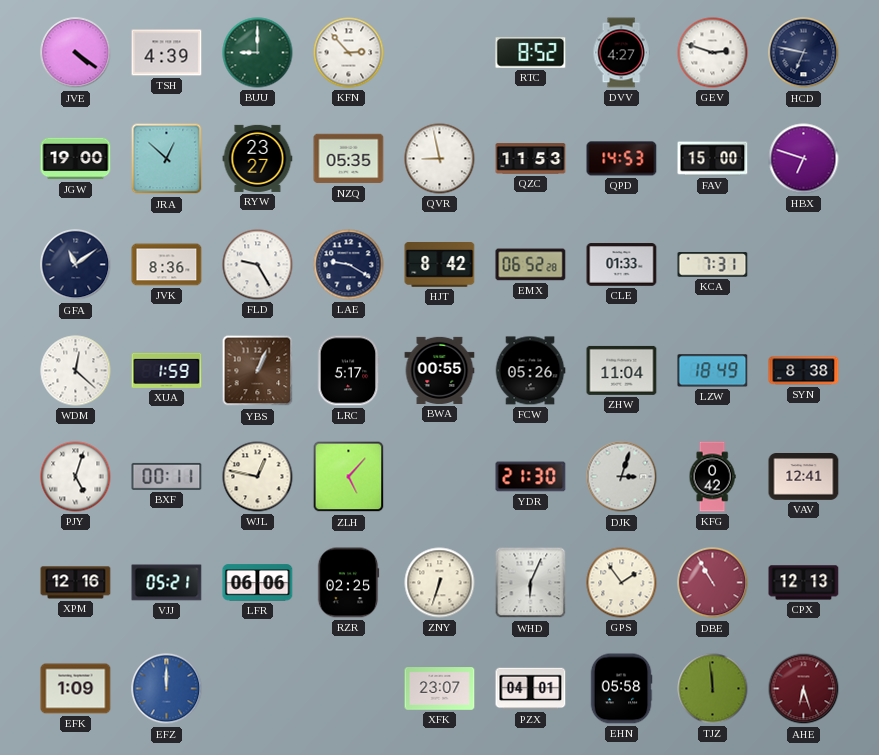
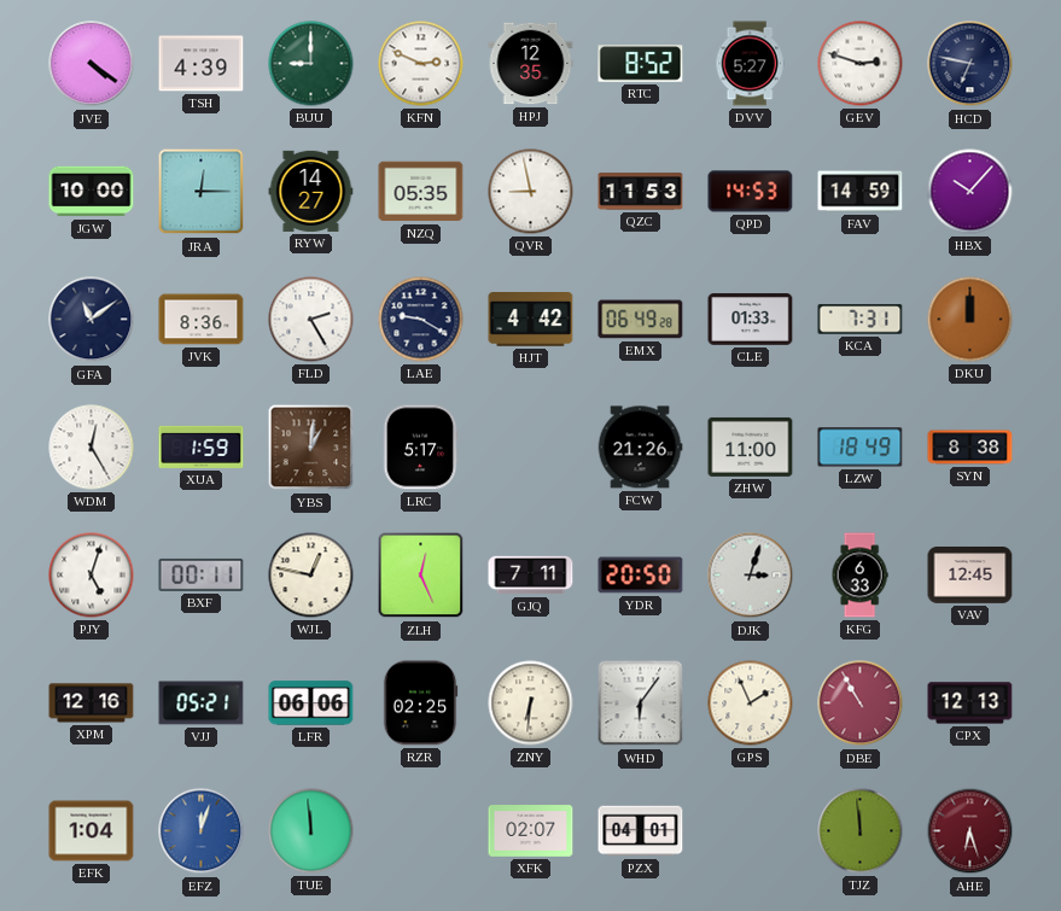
KFN: 2:53 -> 2:49
HPJ: none -> 12:35
DVV: 4:27 -> 5:27
JGW: 19:00 -> 10:00
JRA: 12:52 -> 12:15
RYW: 23:27 -> 14:27
FAV: 15:00 -> 14:59
HBX: 6:48 -> 10:07
FLD: 9:25 -> 2:25
HJT: 8:42 -> 4:42
EMX: 06:52 -> 06:49
DKU: none -> 12:00
WDM: 12:22 -> 12:25
YBS: 1:04 -> 1:01
BWA: 00:55 -> none
FCW: 05:26 -> 21:26
ZHW: 11:04 -> 11:00
ZLH: 5:07 -> 12:26
GJQ: none -> 7:11
YDR: 21:30 -> 20:50
KFG: 0:42 -> 6:33
VAV: 12:41 -> 12:45
ZNY: 6:33 -> 6:31
WHD: 6:04 -> 6:06
GPS: 1:54 -> 1:56
EFK: 1:09 -> 1:04
EFZ: 12:00 -> 12:03
TUE: none -> 11:59
XFK: 23:07 -> 02:07
EHN: 05:58 -> none
